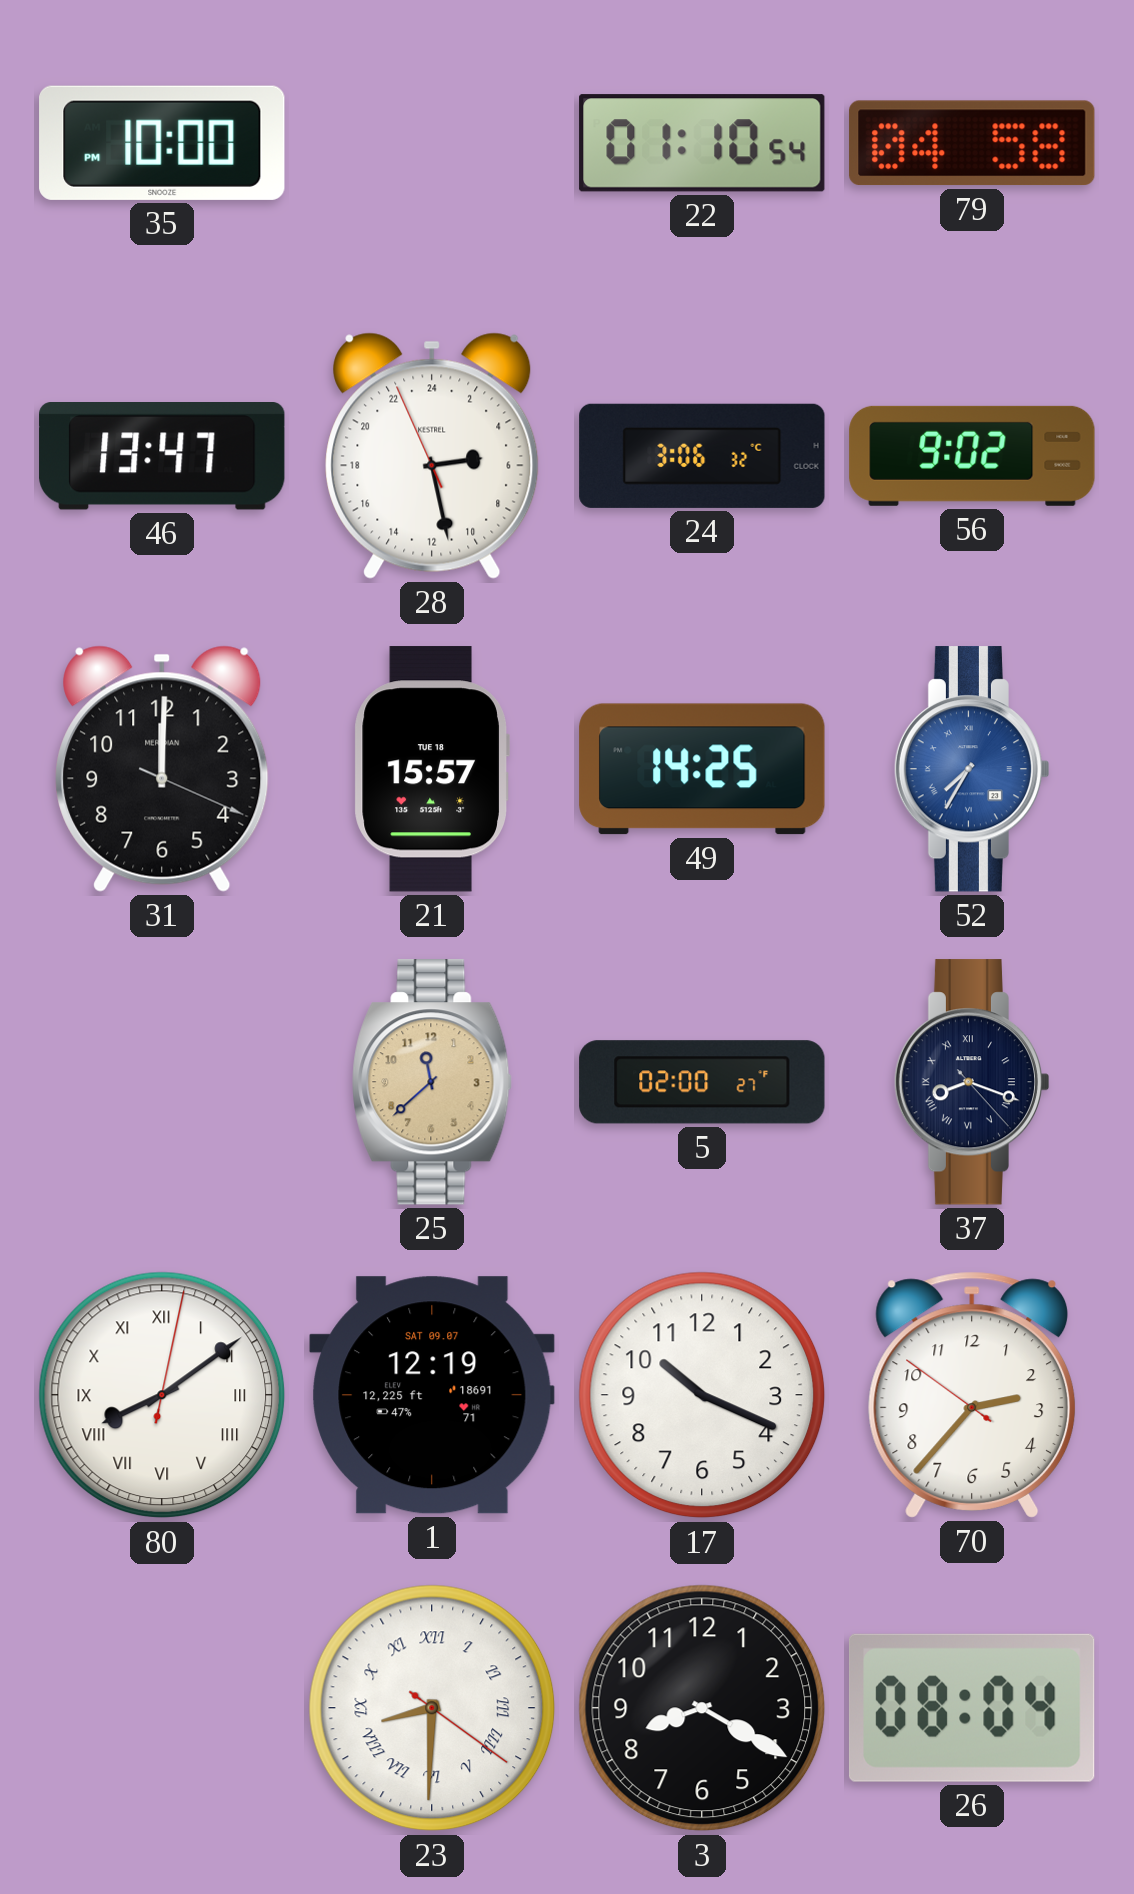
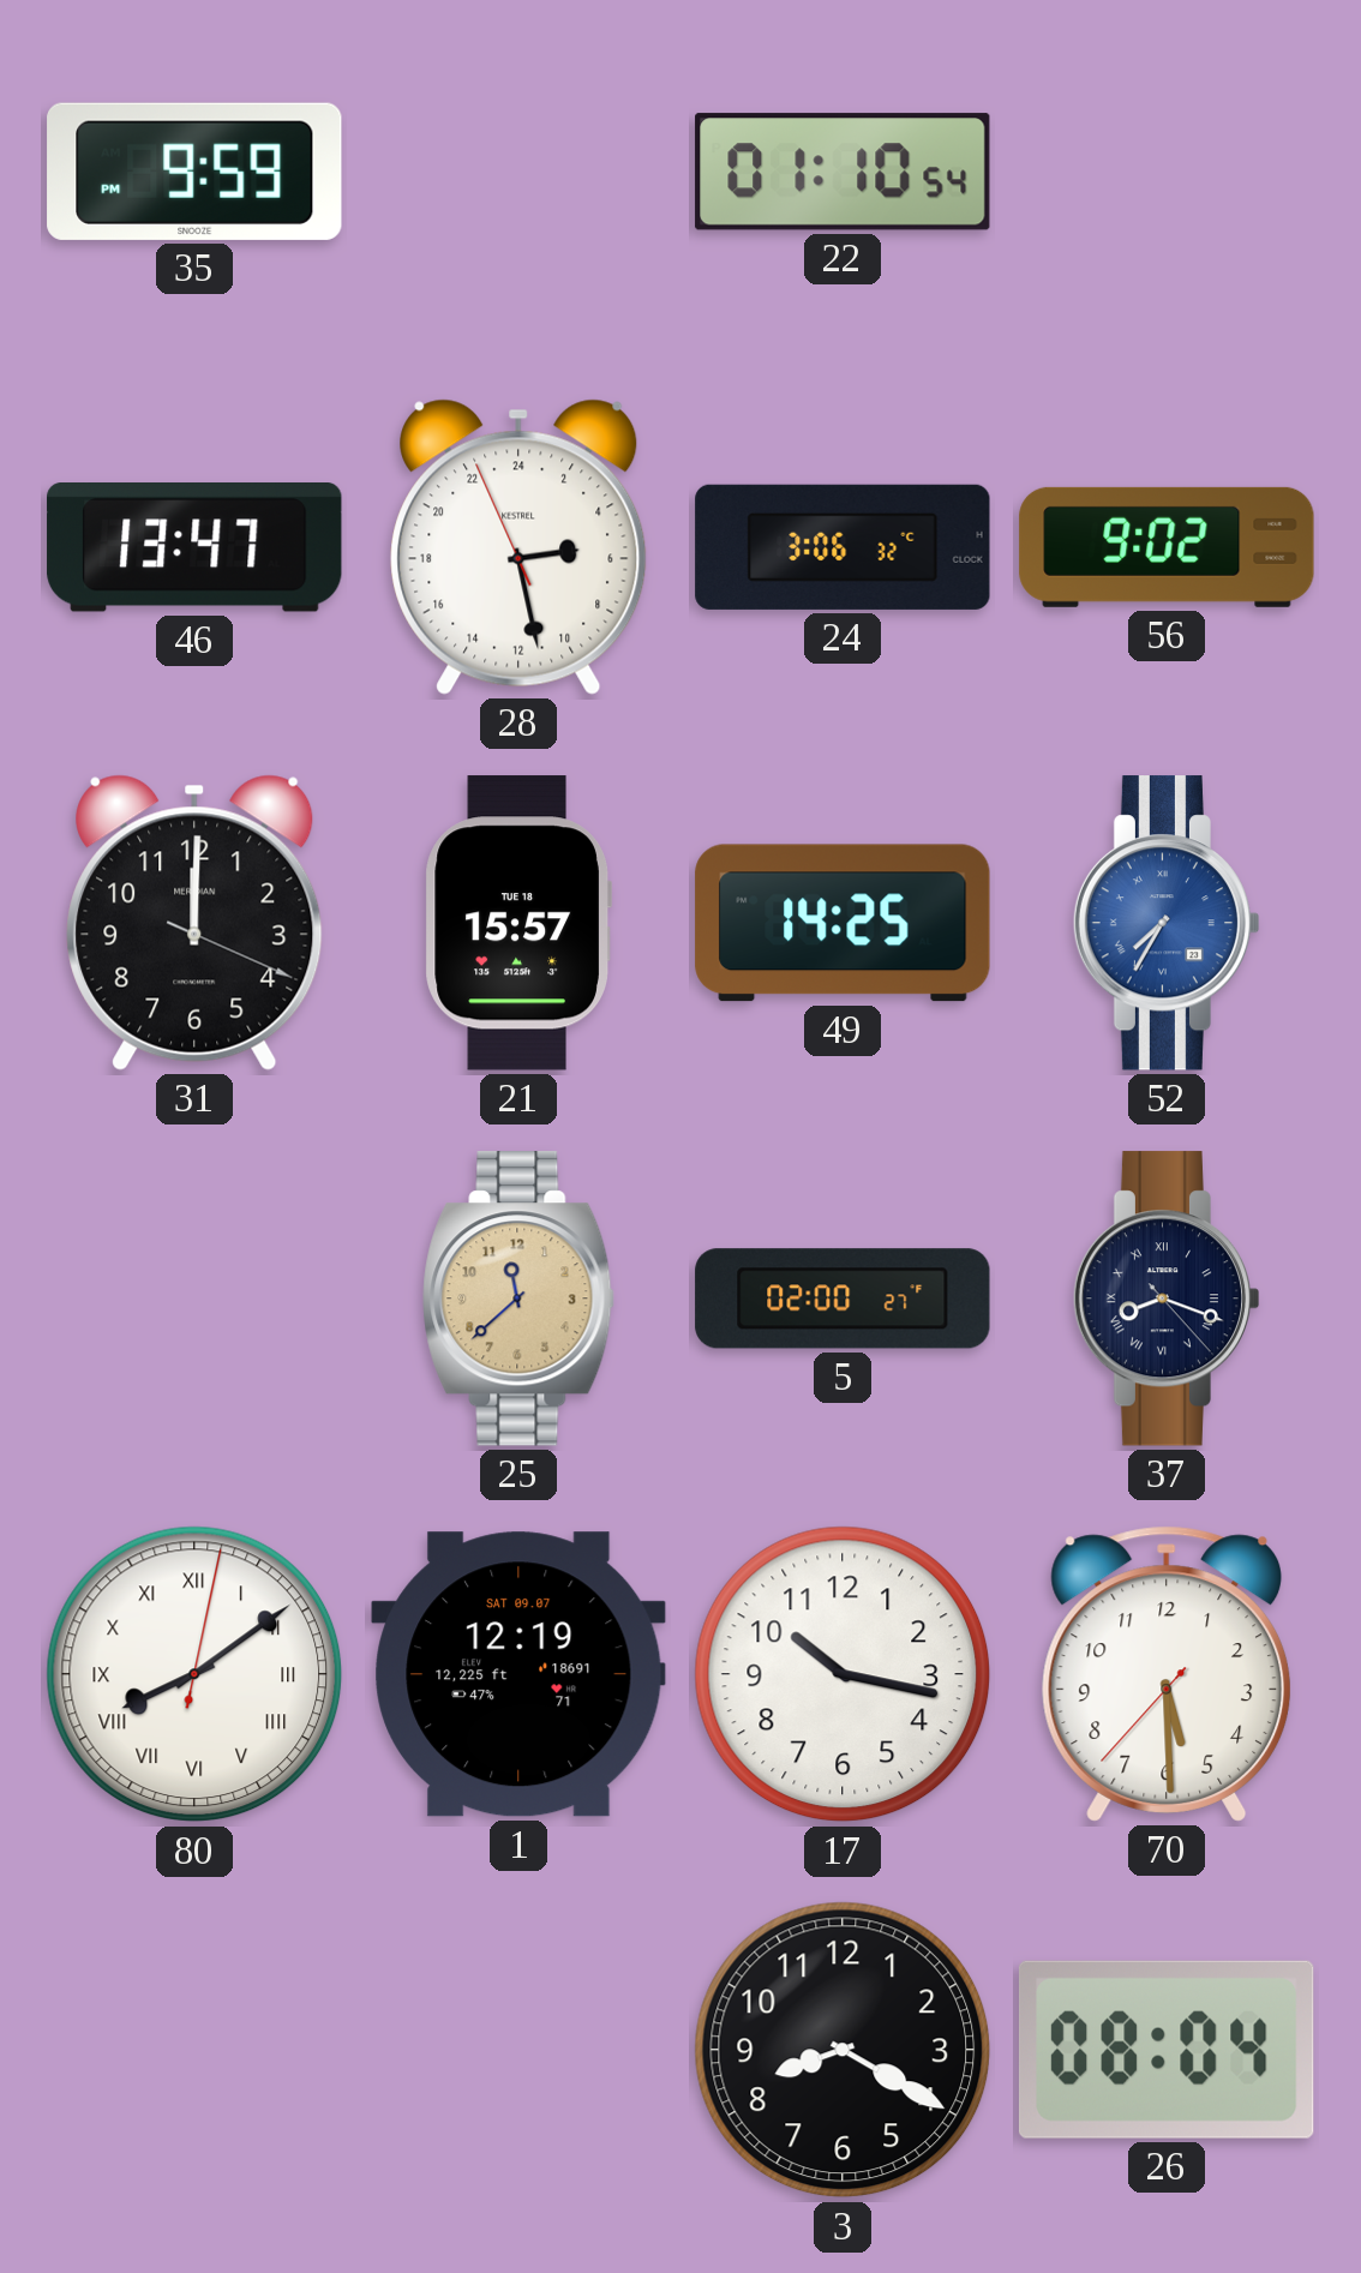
35: 10:00 -> 9:59
79: 04:58 -> none
17: 10:19 -> 10:17
70: 2:36 -> 5:29
23: 8:30 -> none
